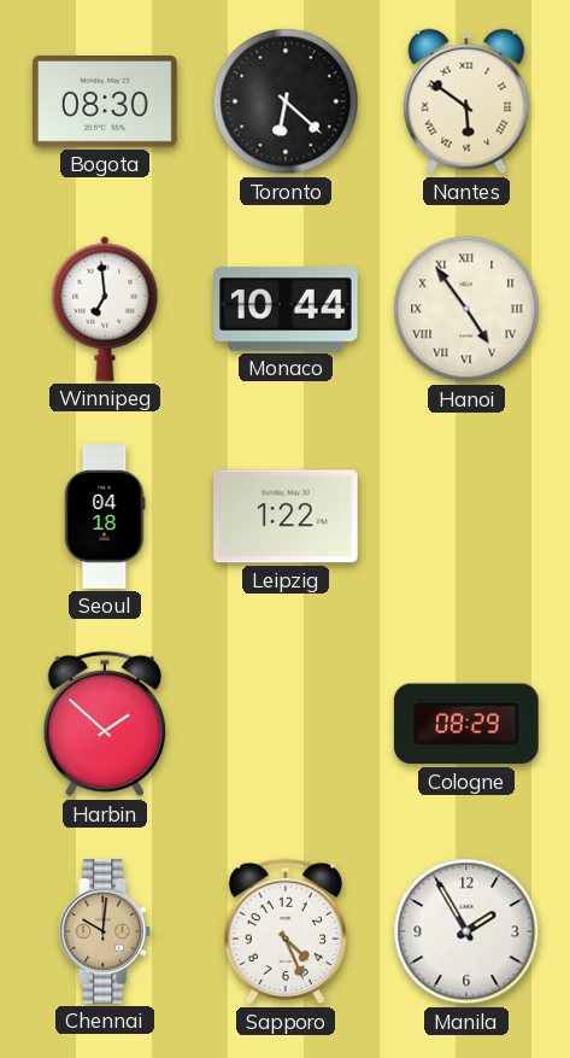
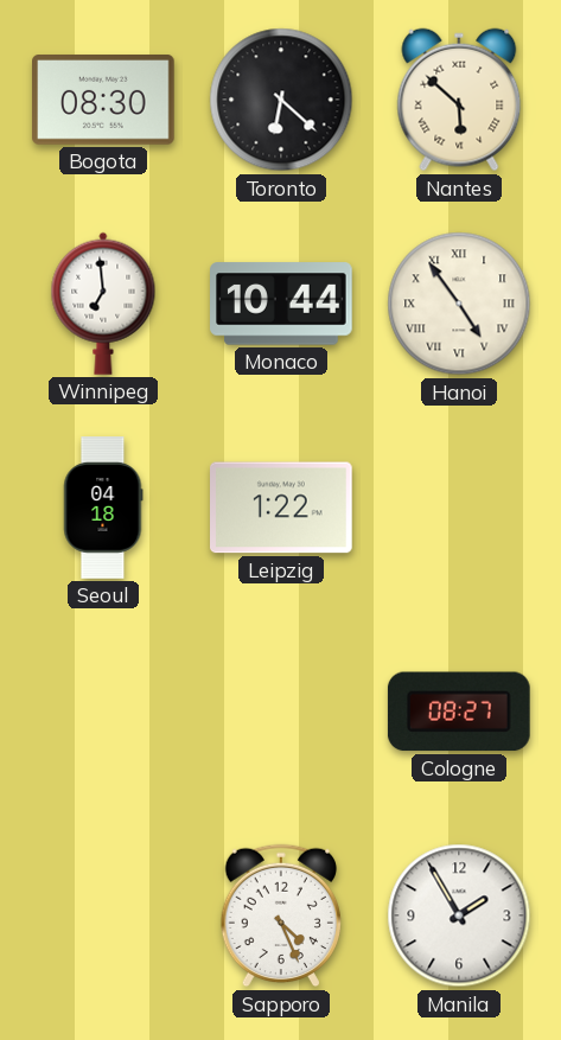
Nantes: 5:51 -> 5:52
Harbin: 1:52 -> none
Cologne: 08:29 -> 08:27
Chennai: 10:01 -> none
